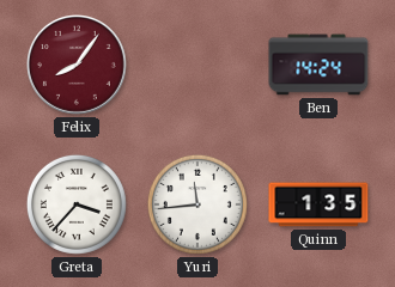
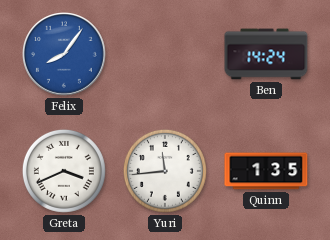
Felix dial: burgundy -> blue
Greta: 3:37 -> 3:41
